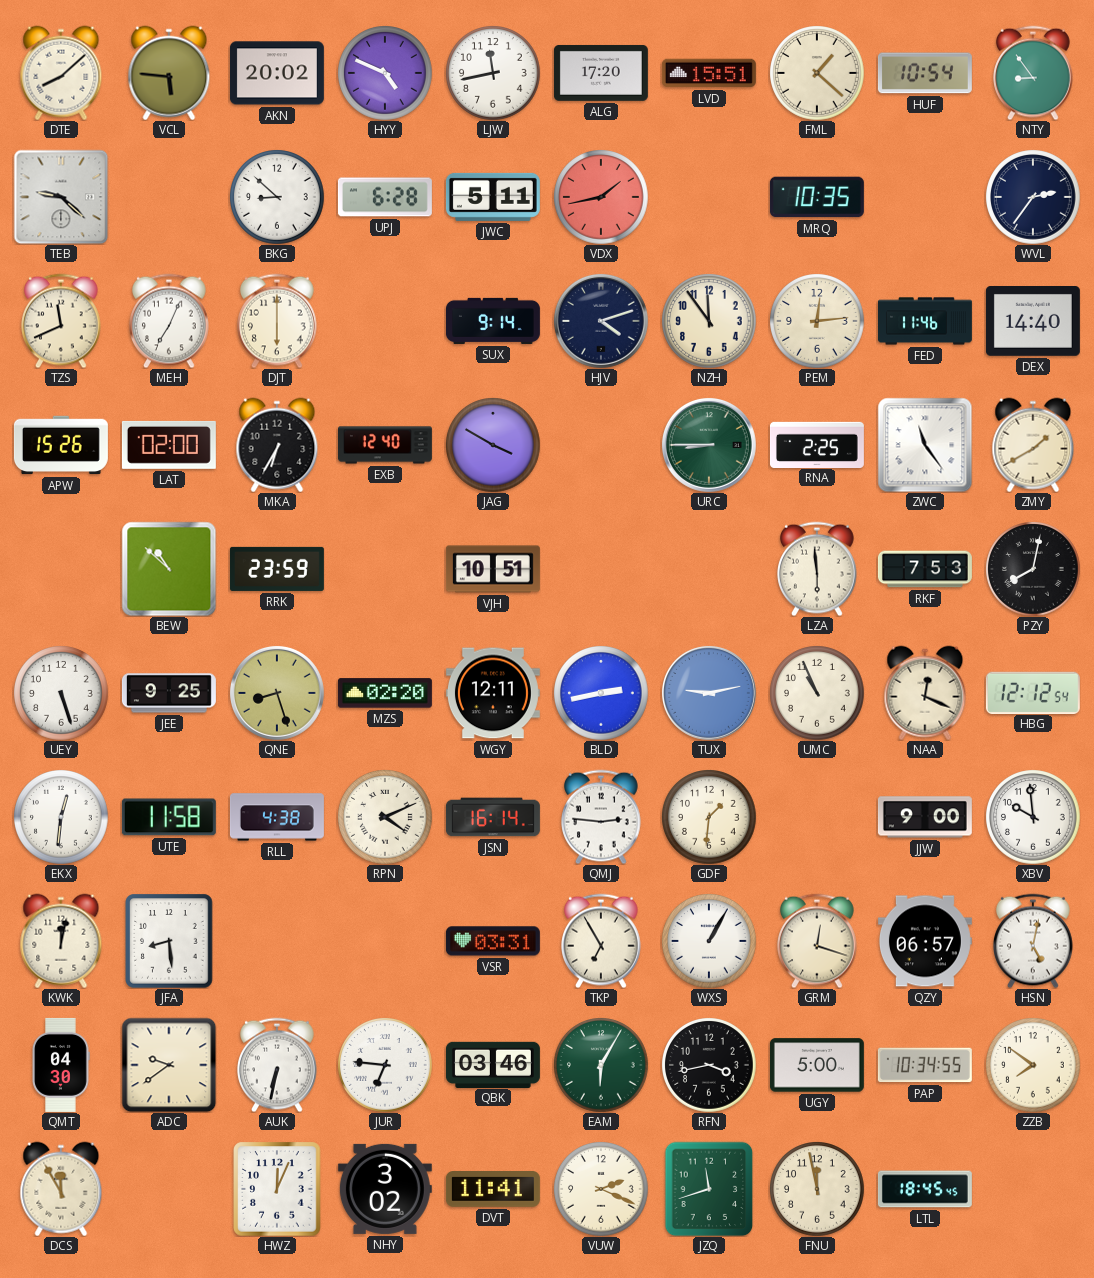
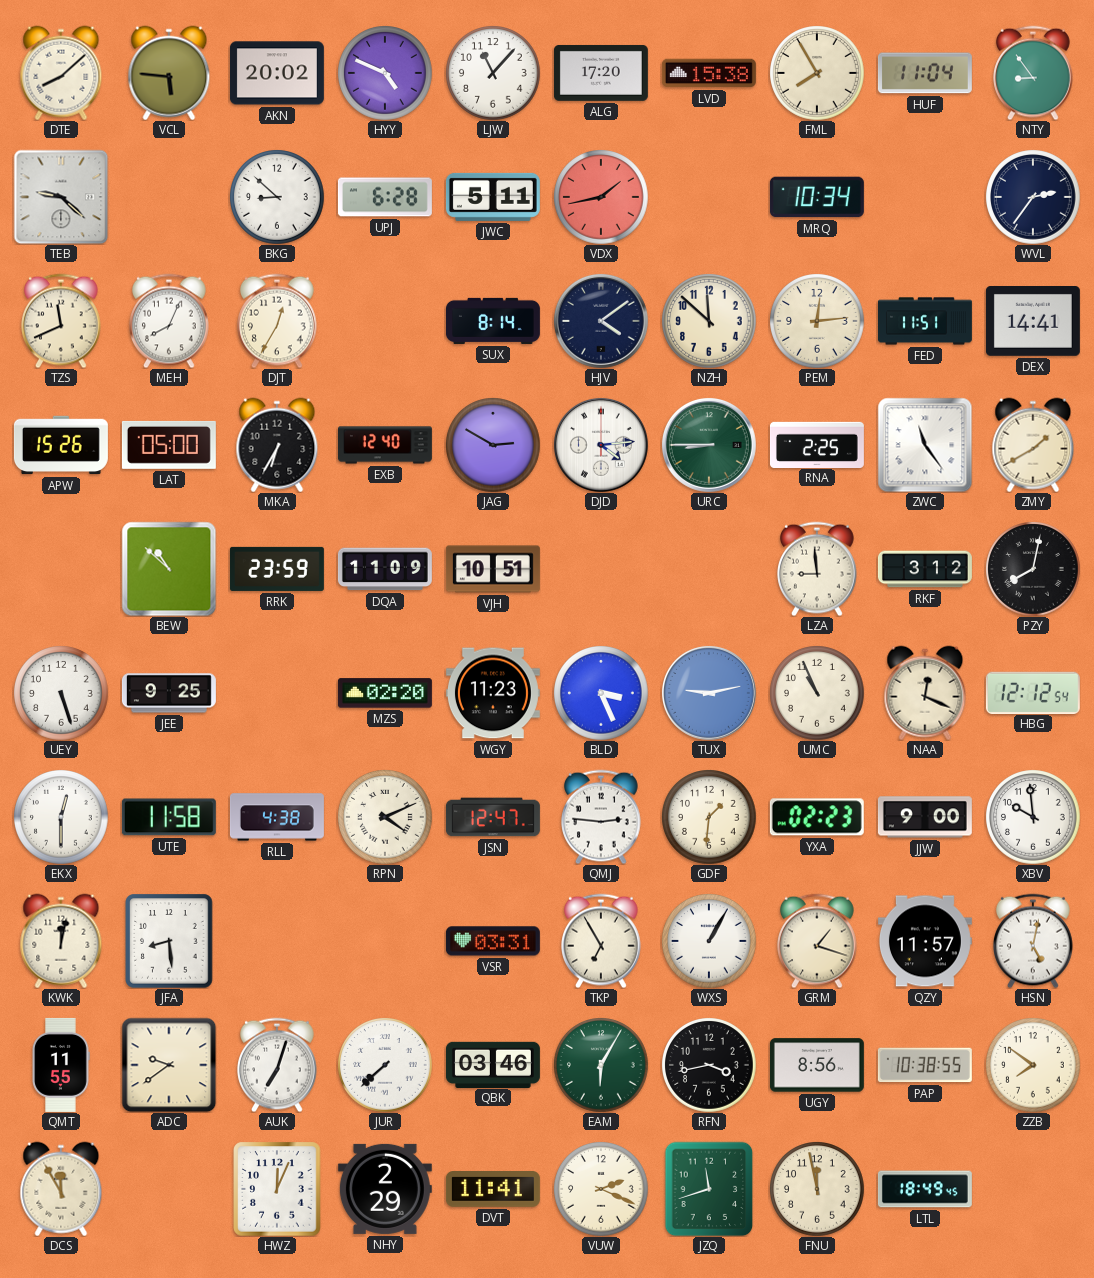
LJW: 11:43 -> 11:07
LVD: 15:51 -> 15:38
FML: 1:22 -> 7:55
HUF: 10:54 -> 11:04
MRQ: 10:35 -> 10:34
MEH: 7:04 -> 8:04
DJT: 6:00 -> 12:35
SUX: 9:14 -> 8:14
HJV: 4:12 -> 4:09
NZH: 11:54 -> 11:52
FED: 11:46 -> 11:51
DEX: 14:40 -> 14:41
LAT: 02:00 -> 05:00
JAG: 3:50 -> 2:50
DJD: none -> 4:14
DQA: none -> 11:09
LZA: 5:59 -> 8:59
RKF: 7:53 -> 3:12
QNE: 8:27 -> none
WGY: 12:11 -> 11:23
BLD: 2:43 -> 3:26
EKX: 12:31 -> 12:30
JSN: 16:14 -> 12:47
YXA: none -> 02:23
GRM: 12:18 -> 1:18
QZY: 06:57 -> 11:57
QMT: 04:30 -> 11:55
AUK: 6:32 -> 7:03
JUR: 6:46 -> 7:38
UGY: 5:00 -> 8:56
PAP: 10:34 -> 10:38
NHY: 3:02 -> 2:29
LTL: 18:45 -> 18:49
